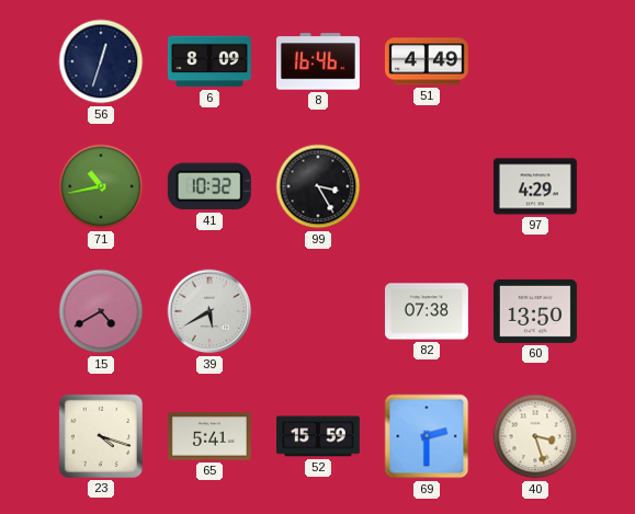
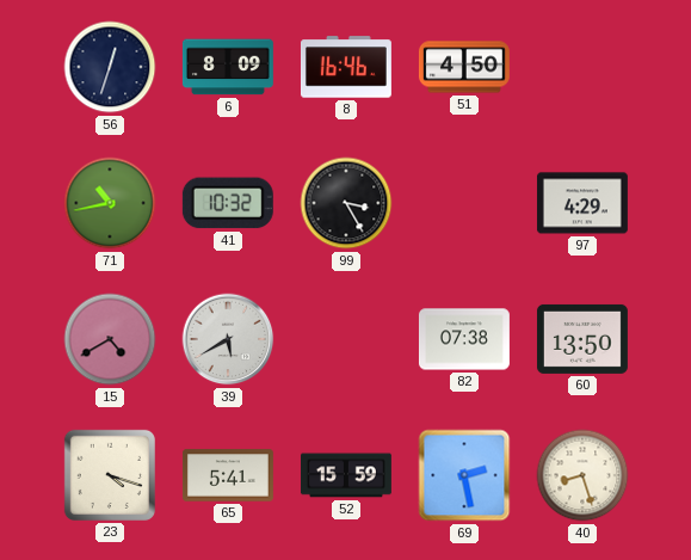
51: 4:49 -> 4:50
69: 2:30 -> 2:28
40: 3:27 -> 8:27
